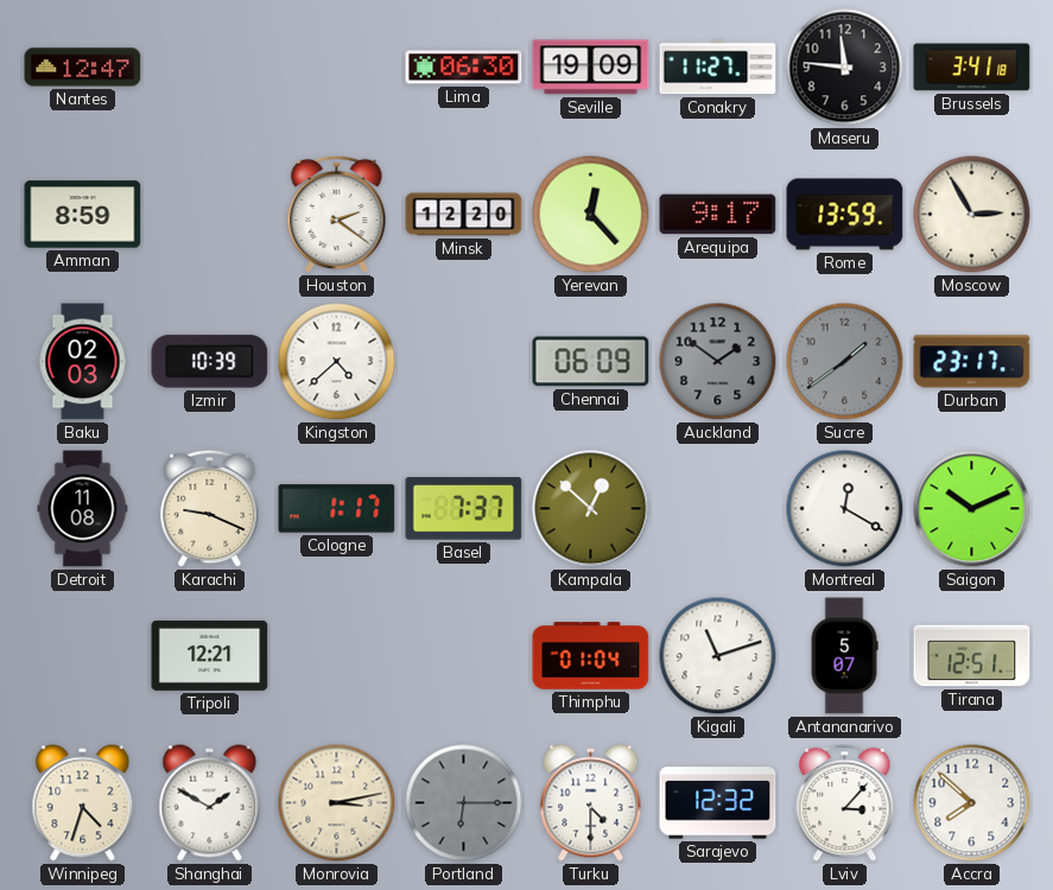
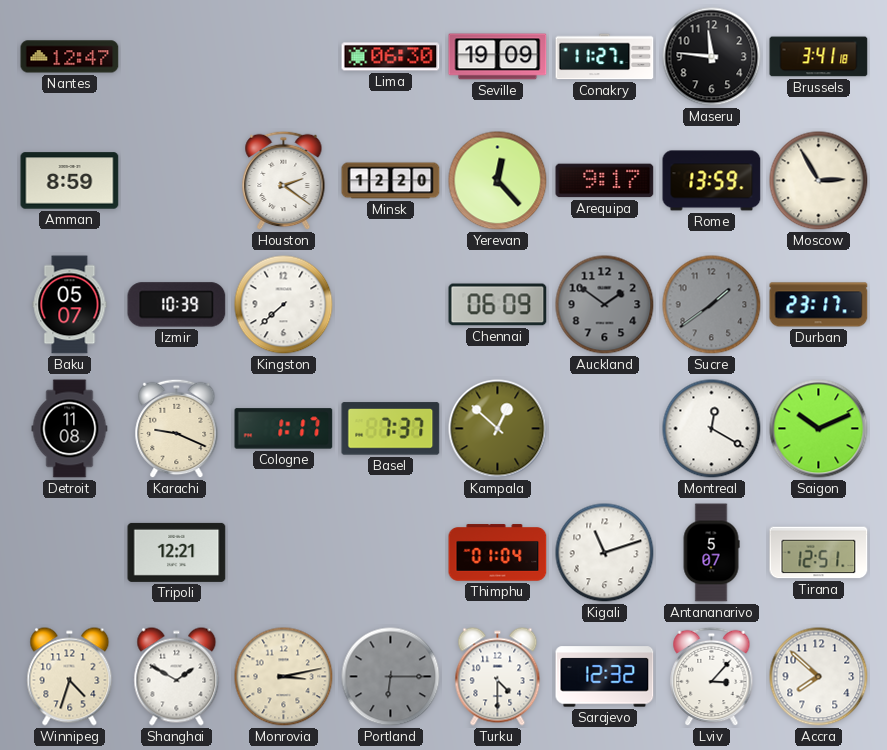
Baku: 02:03 -> 05:07
Kingston: 4:38 -> 7:38
